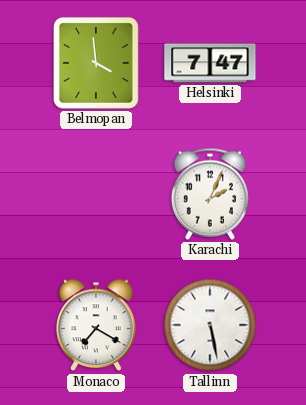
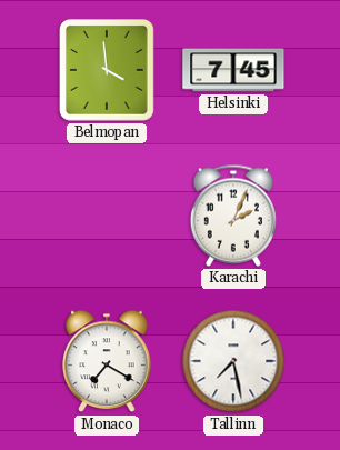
Helsinki: 7:47 -> 7:45
Tallinn: 5:28 -> 7:28
